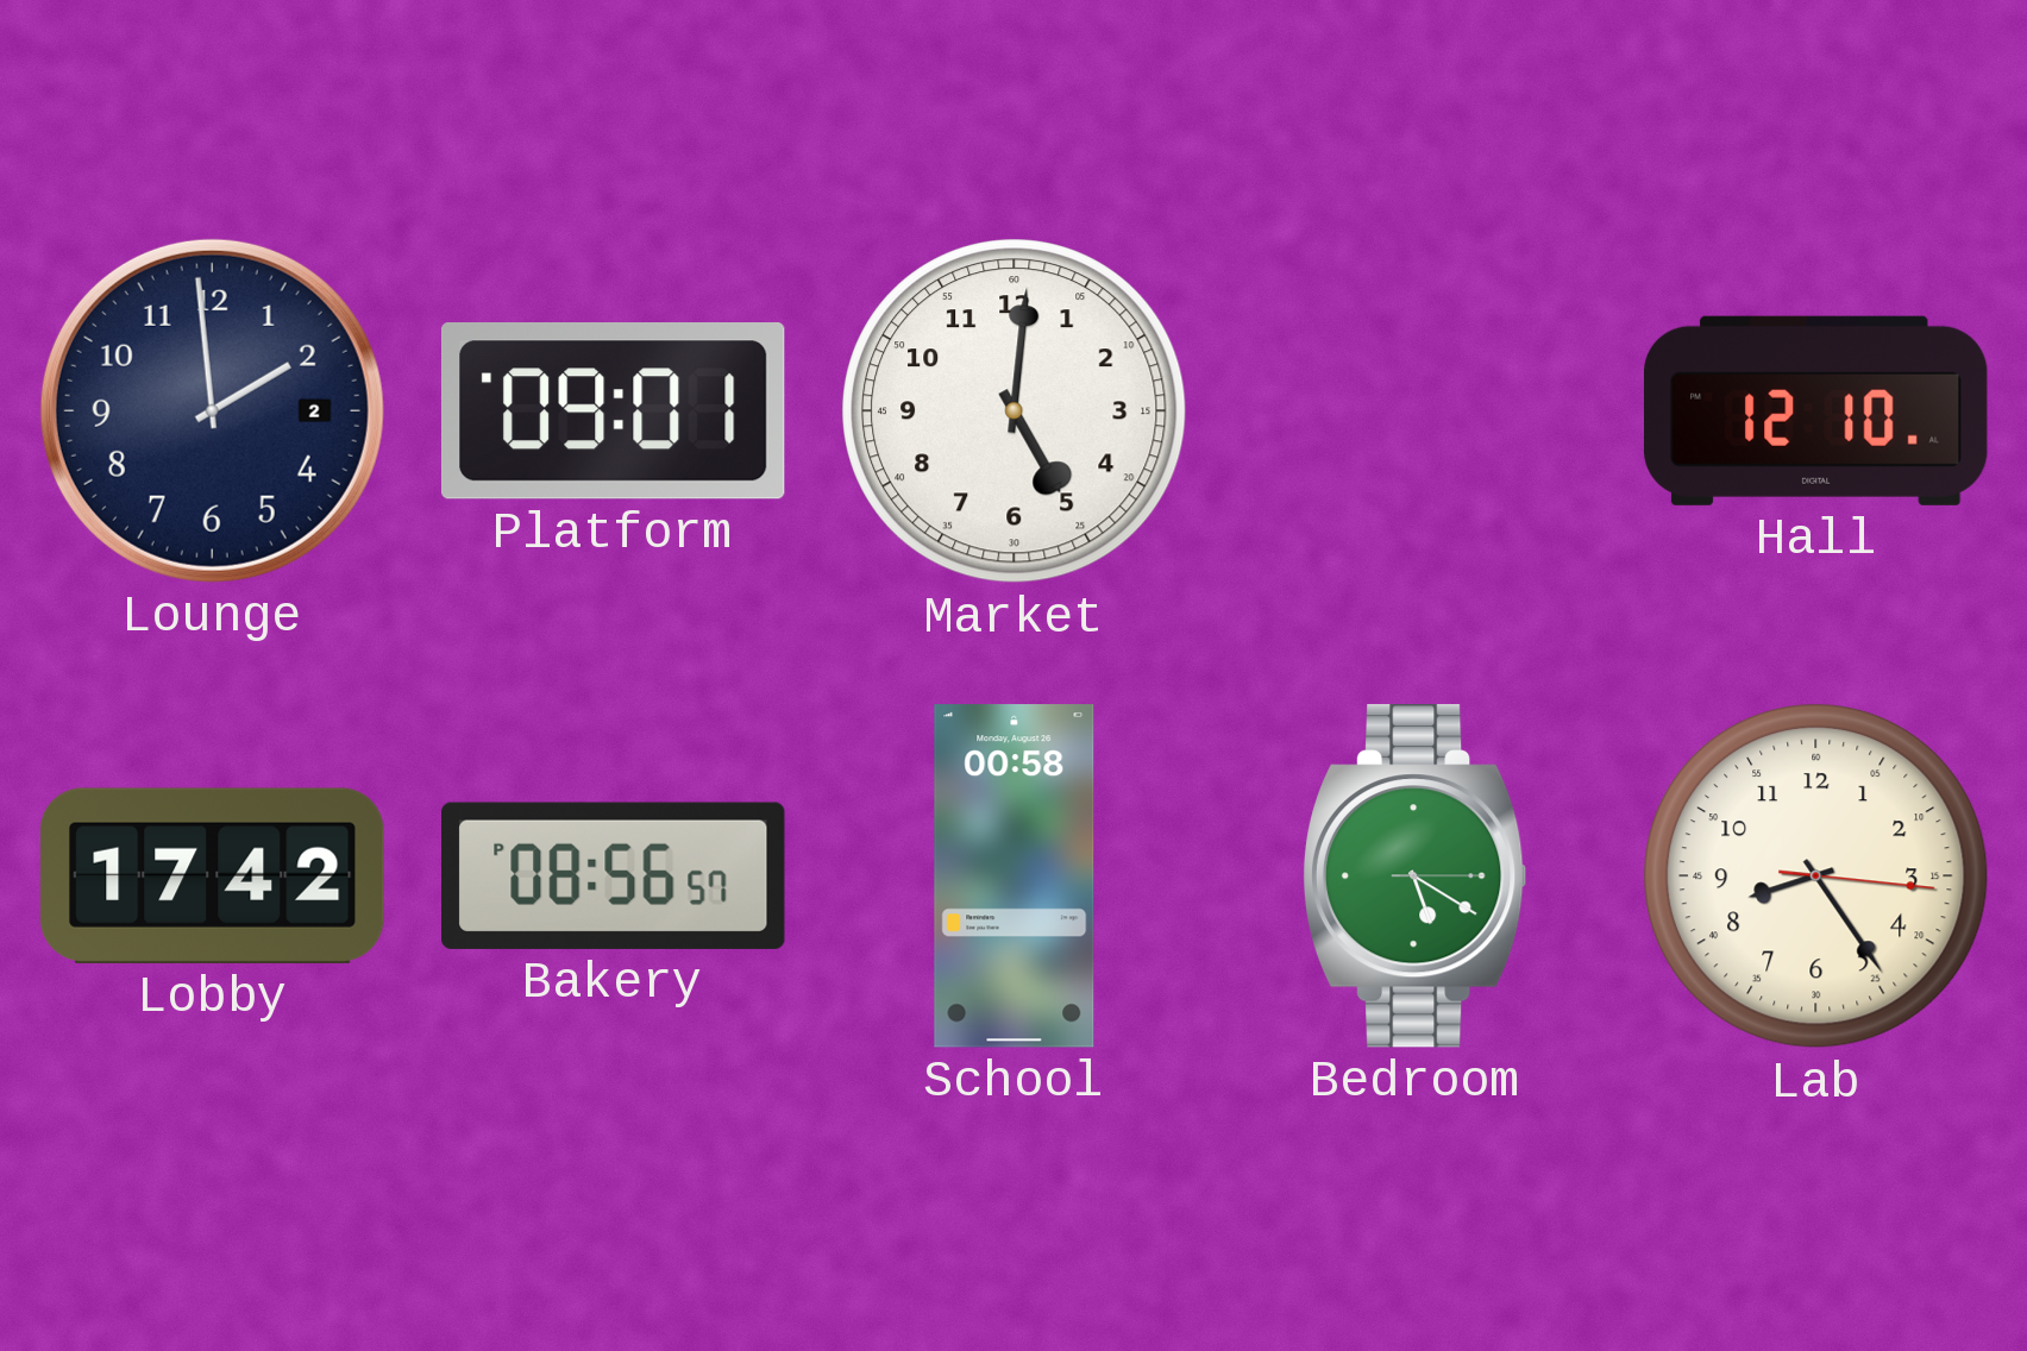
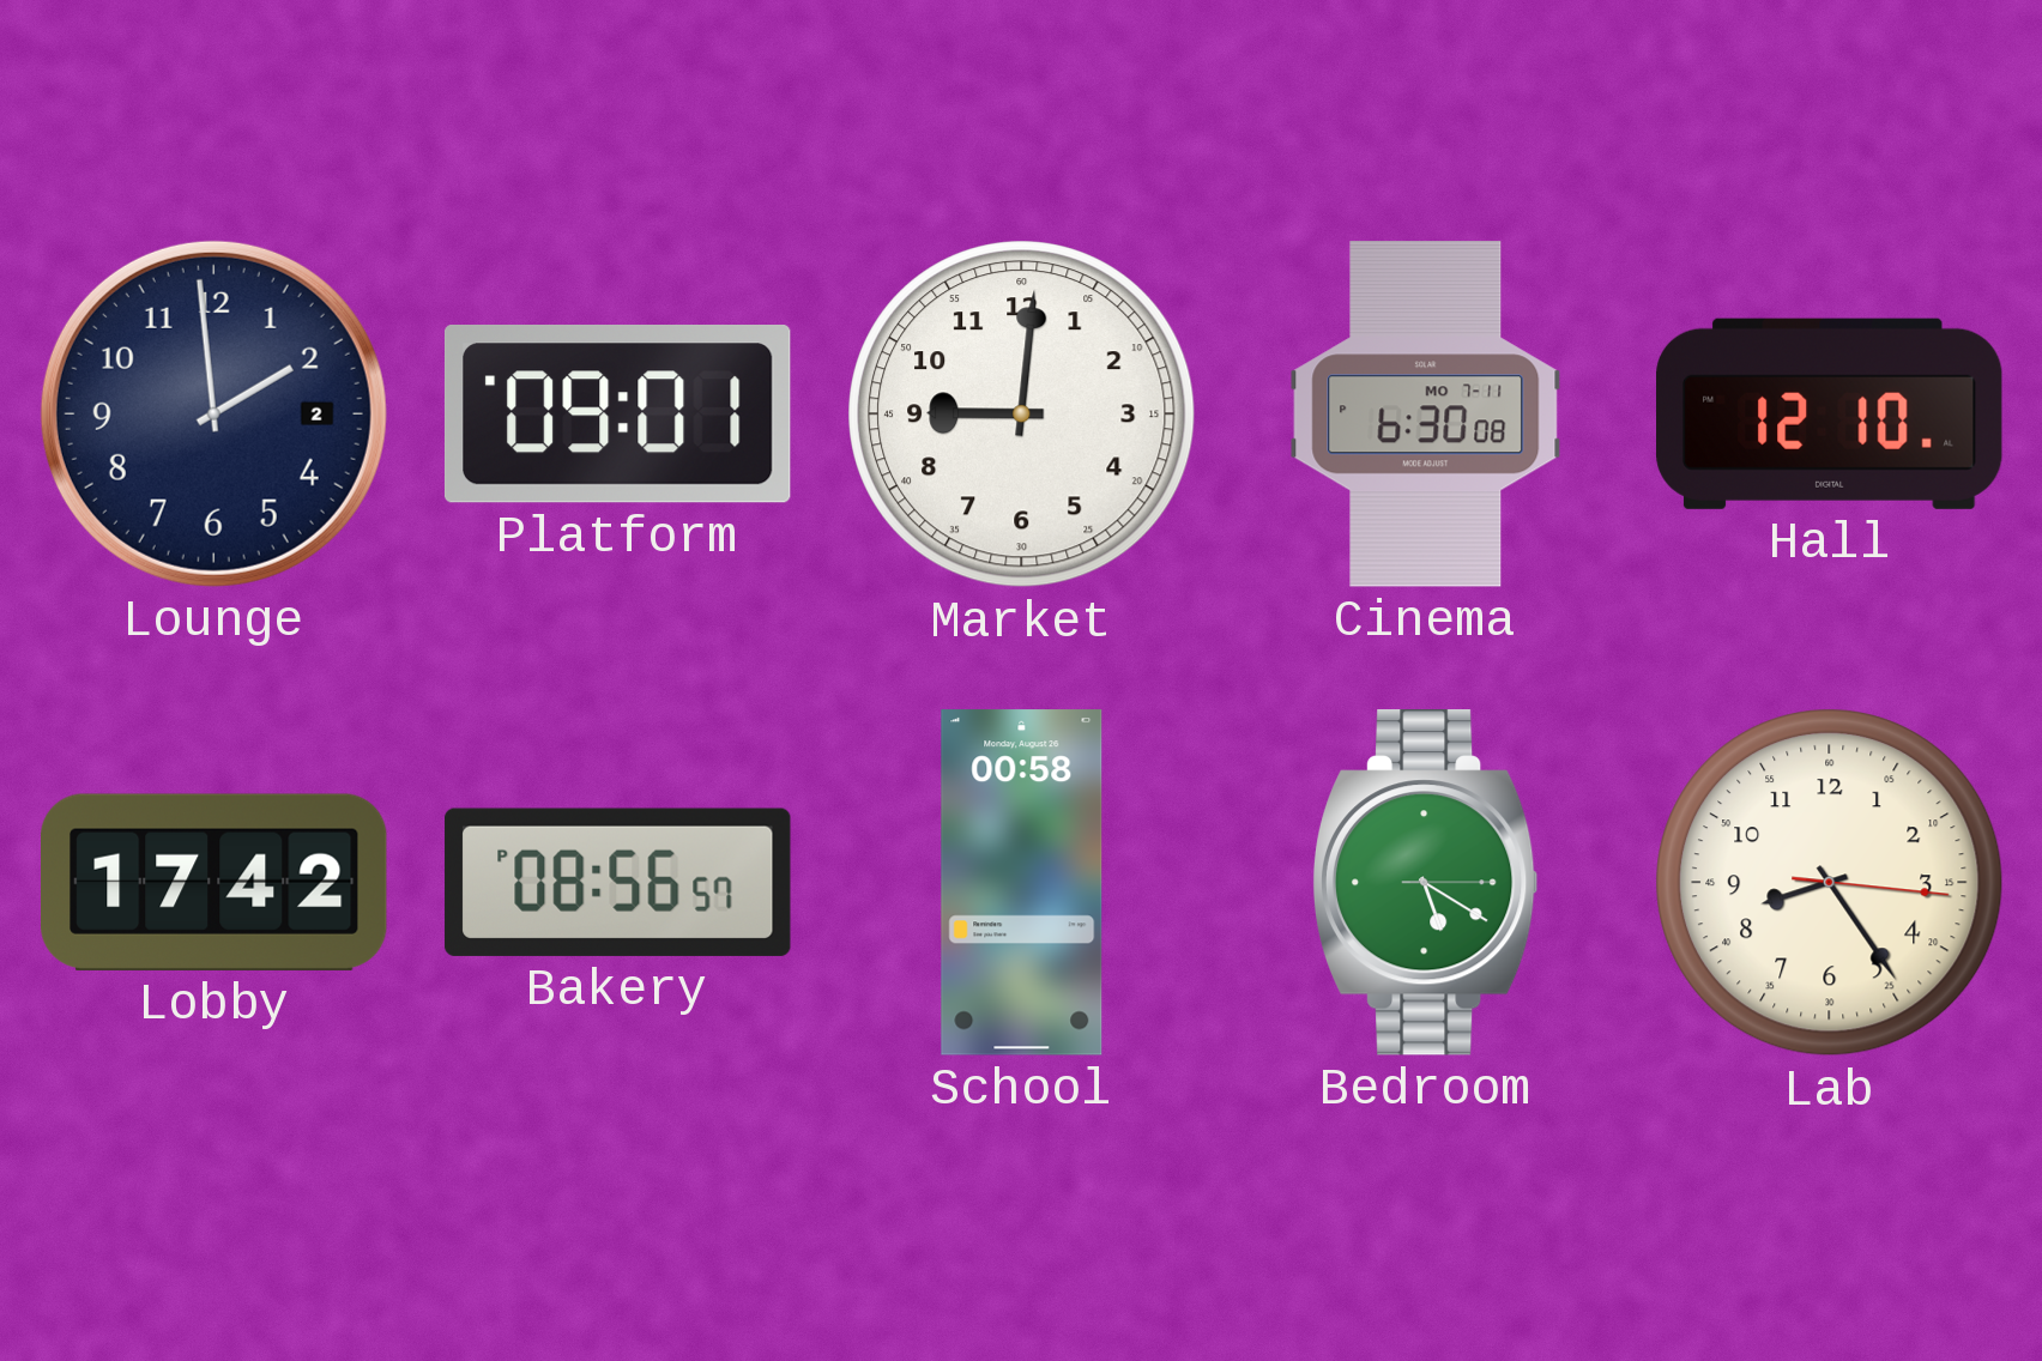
Market: 5:01 -> 9:01
Cinema: none -> 6:30
